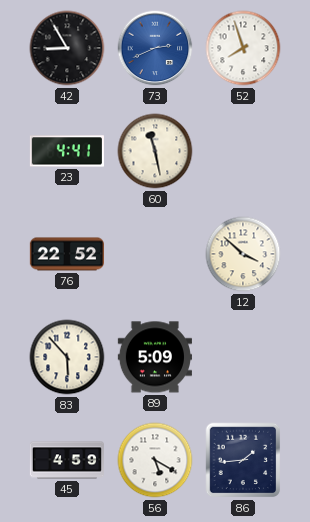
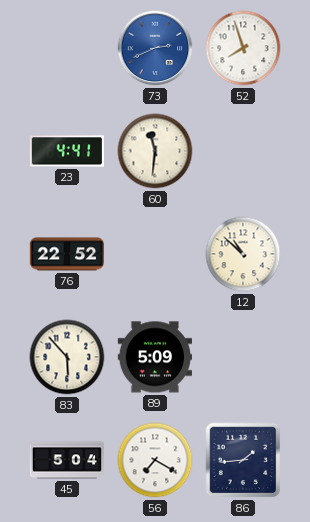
42: 8:55 -> none
60: 11:28 -> 11:31
12: 3:52 -> 10:52
45: 4:59 -> 5:04
56: 5:20 -> 7:20
